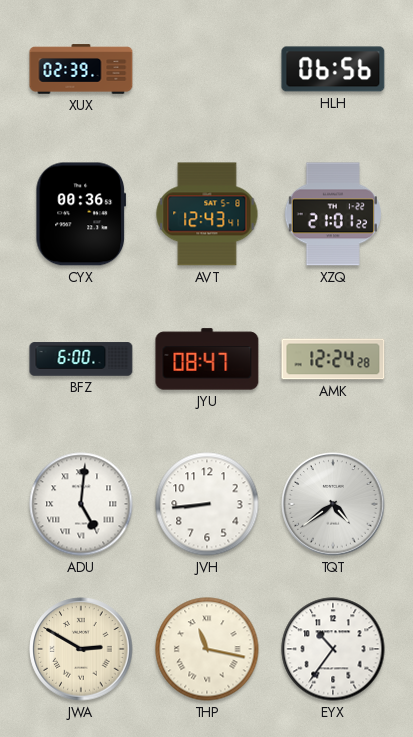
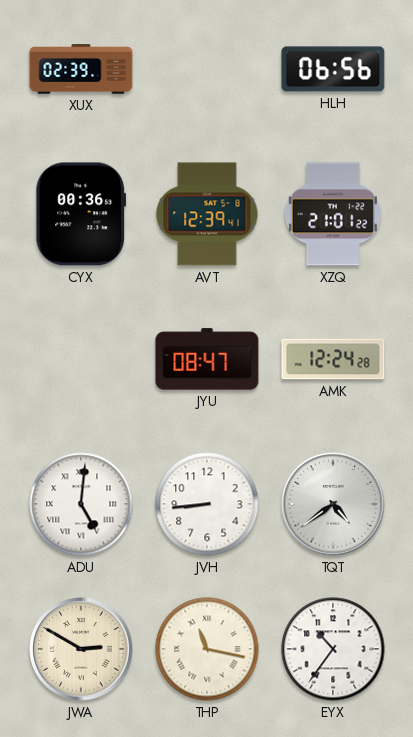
AVT: 12:43 -> 12:39
BFZ: 6:00 -> none
